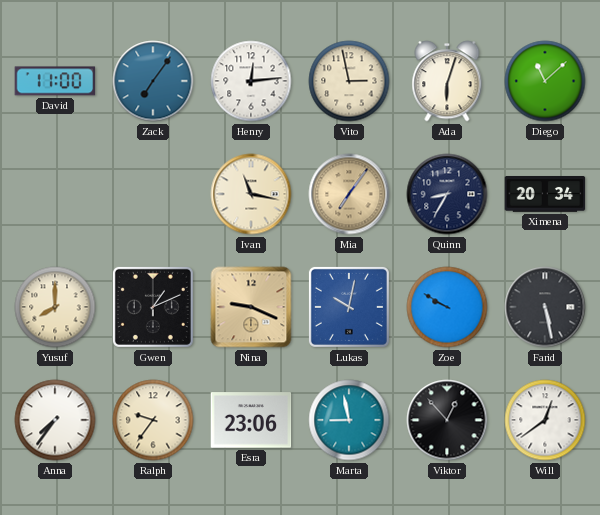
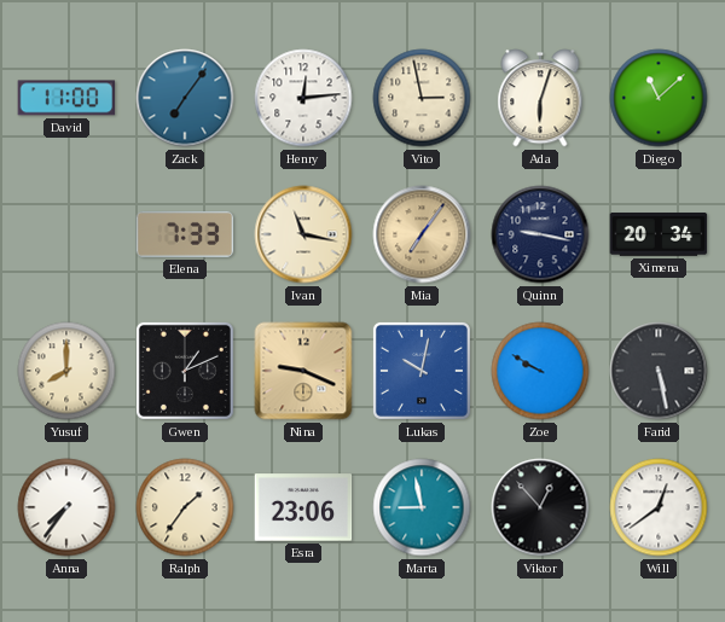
Elena: none -> 7:33
Quinn: 8:35 -> 9:17
Ralph: 9:36 -> 1:36
